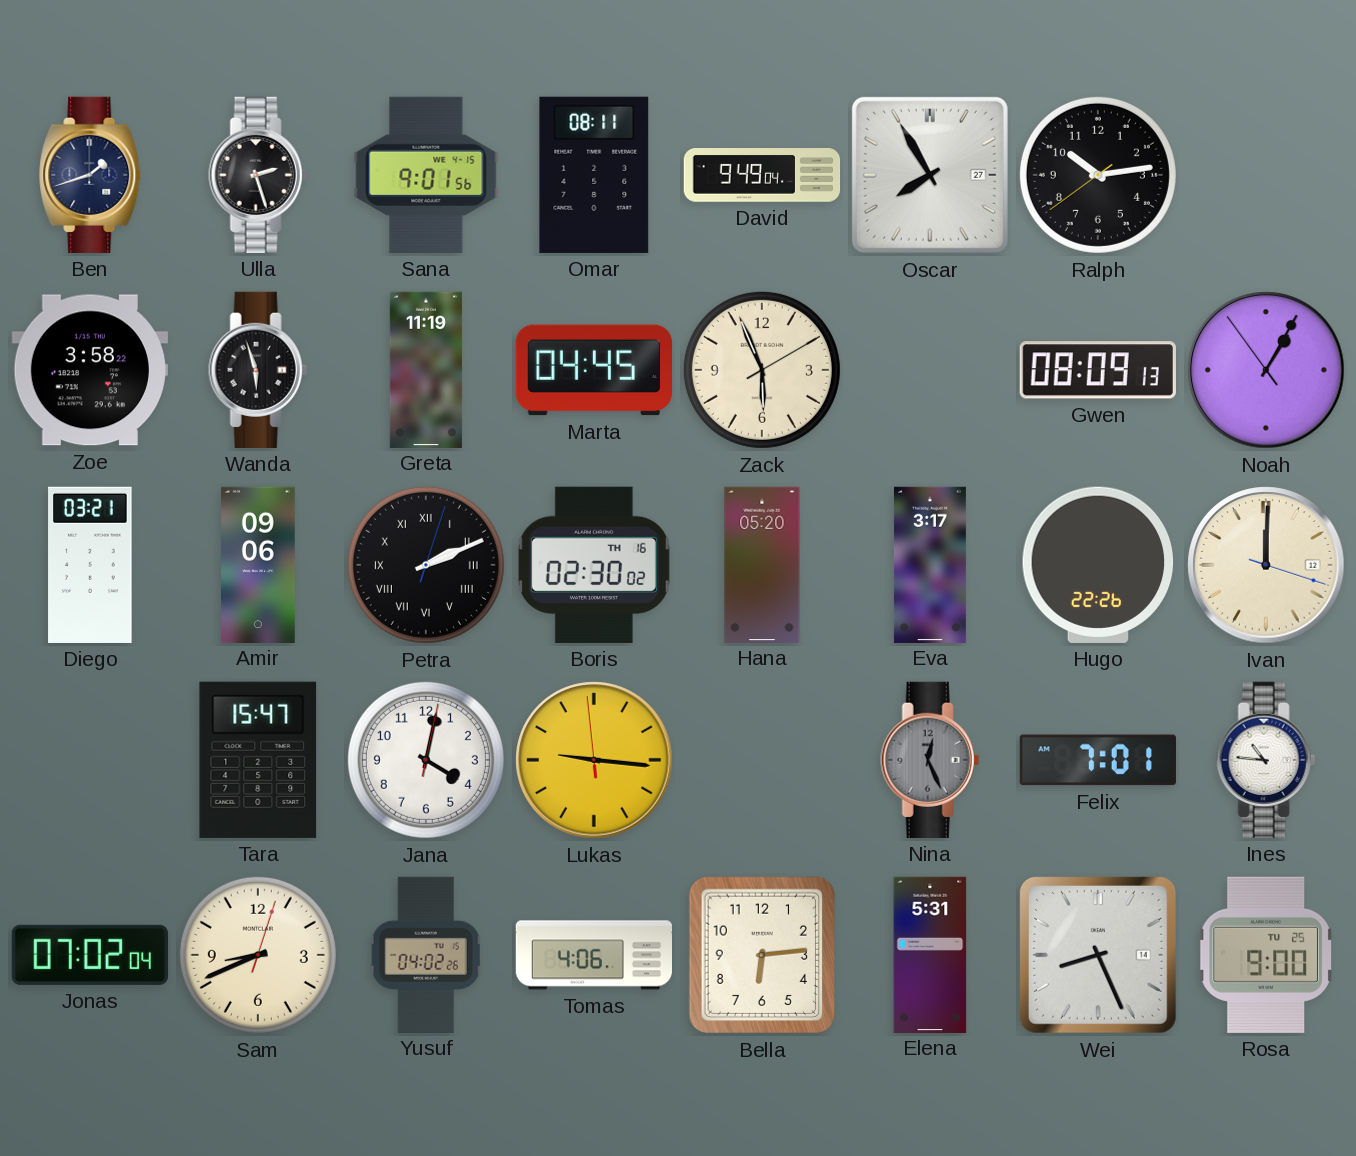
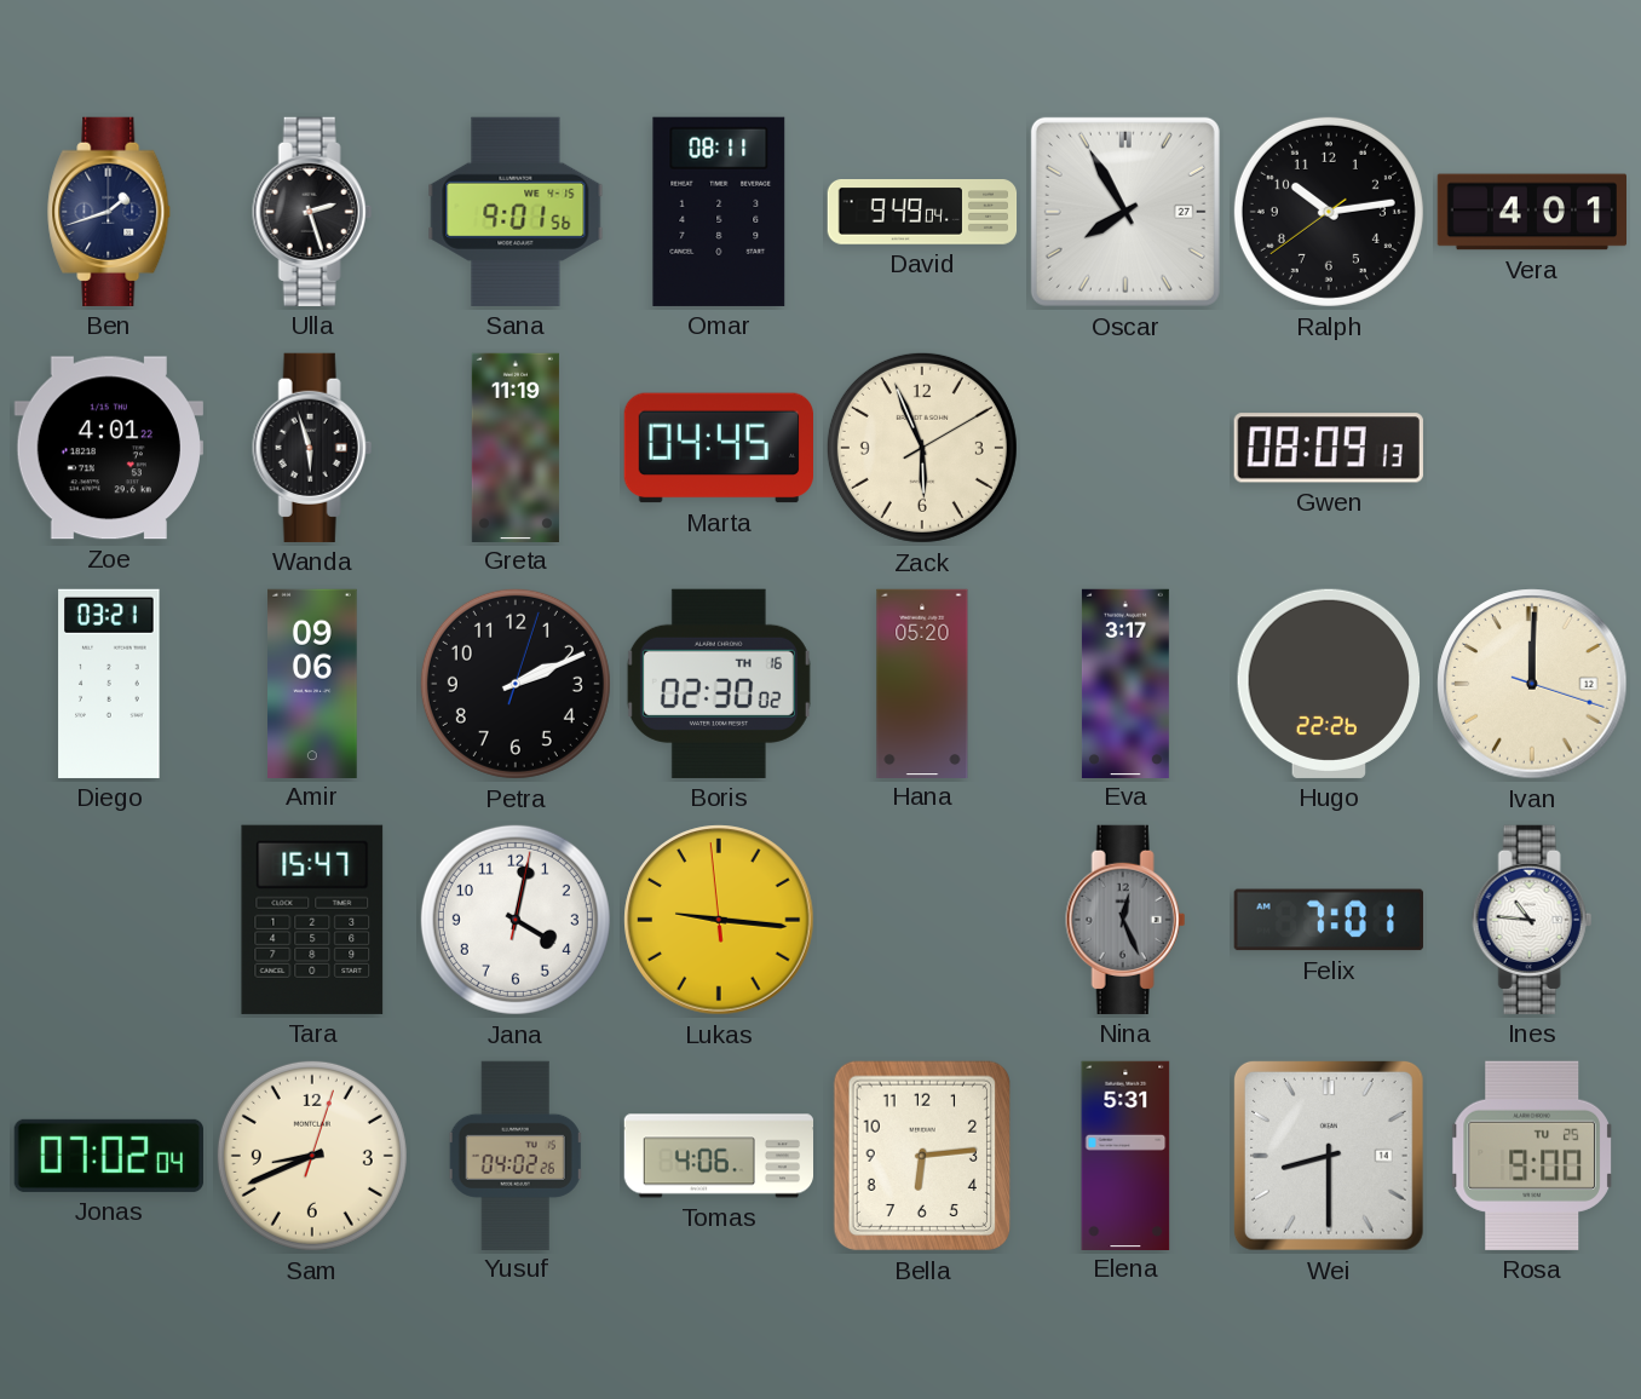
Vera: none -> 4:01
Zoe: 3:58 -> 4:01
Noah: 1:04 -> none
Petra numerals: Roman -> Arabic
Wei: 8:26 -> 8:30
